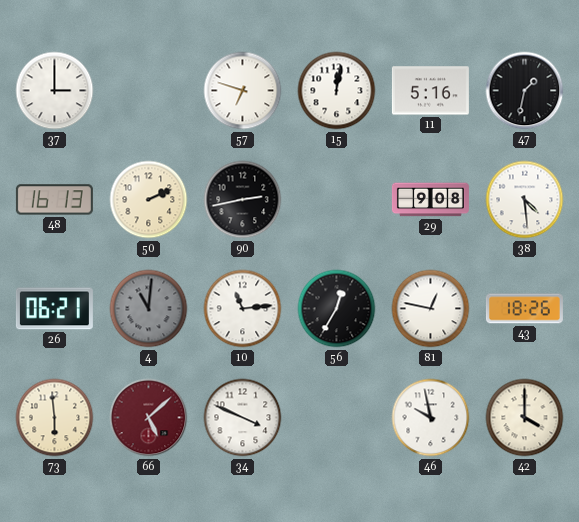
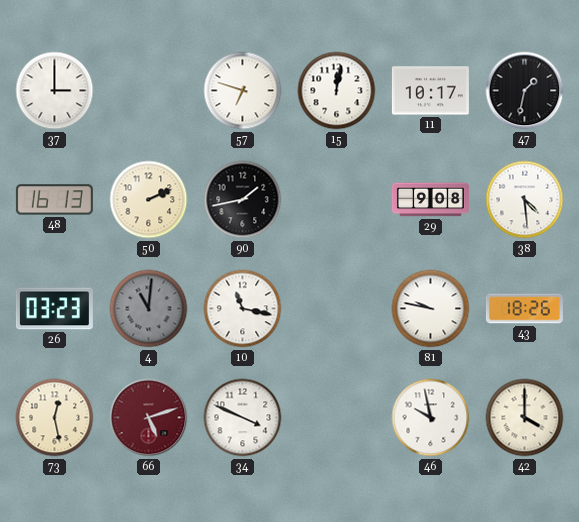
11: 5:16 -> 10:17
90: 2:43 -> 1:43
26: 06:21 -> 03:23
10: 11:14 -> 11:17
56: 12:35 -> none
81: 12:47 -> 9:47
73: 5:59 -> 12:28
66: 5:08 -> 5:12
